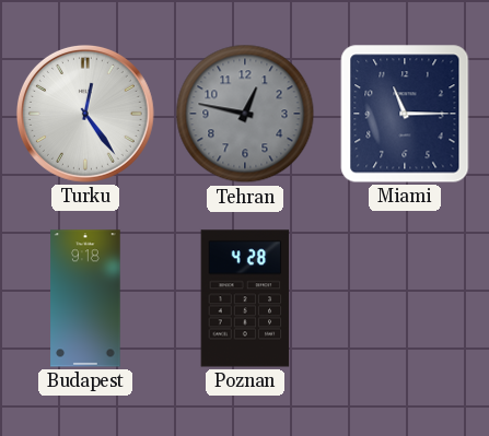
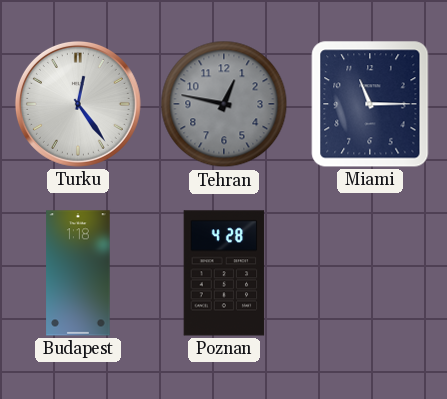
Budapest: 9:18 -> 1:18
